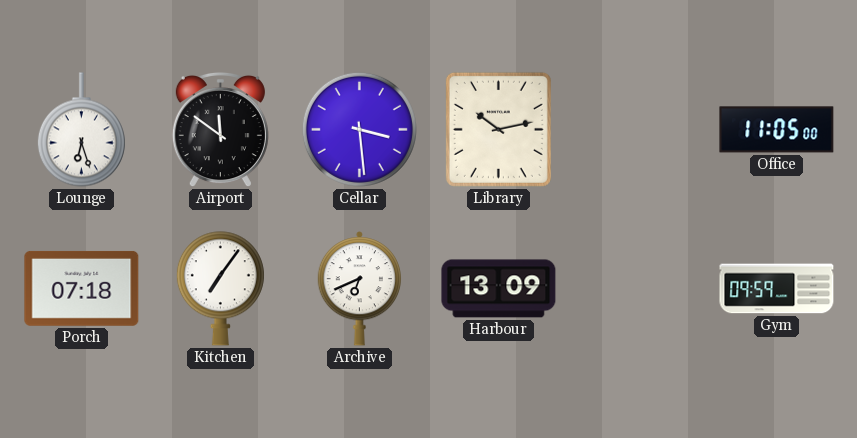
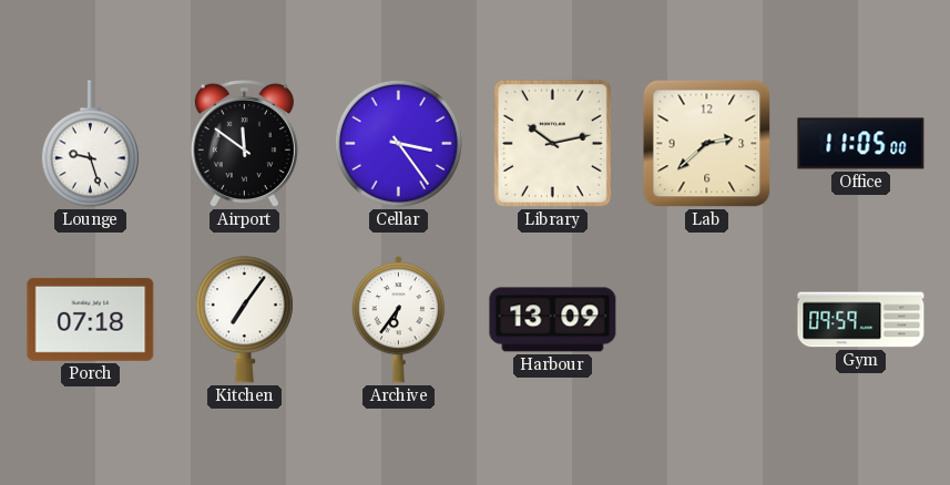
Lounge: 6:27 -> 9:27
Cellar: 3:29 -> 3:24
Lab: none -> 2:38
Archive: 6:41 -> 6:36
